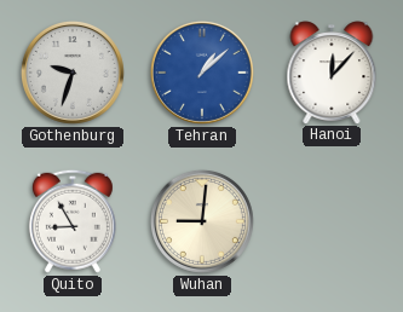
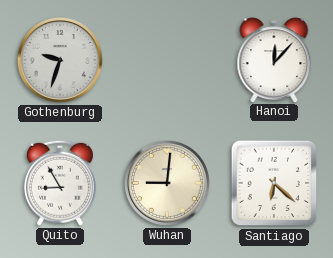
Tehran: 1:08 -> none
Santiago: none -> 6:22
